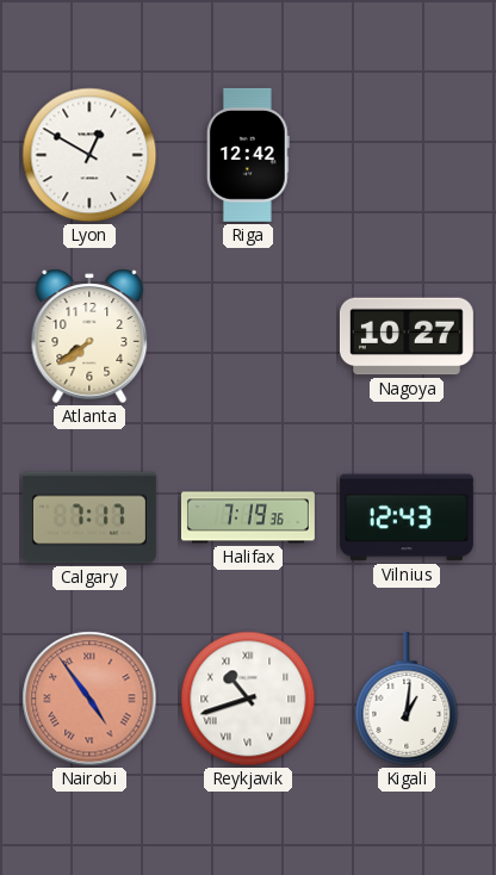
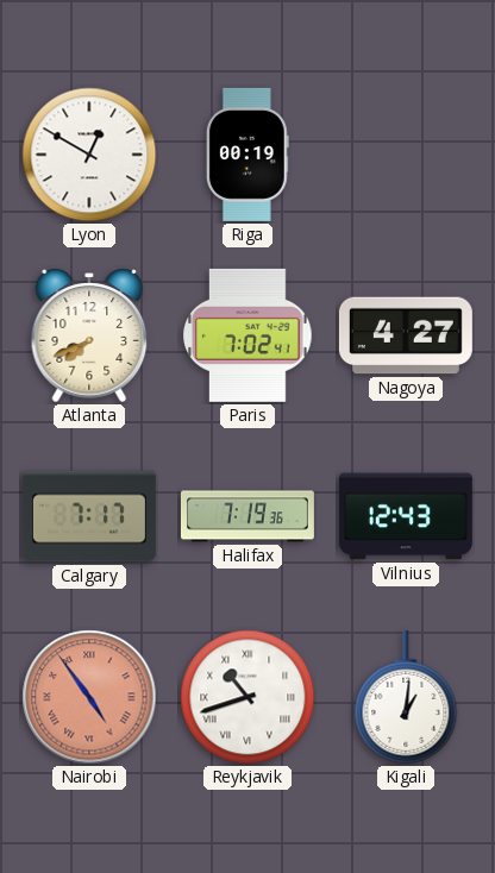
Riga: 12:42 -> 00:19
Atlanta: 7:39 -> 7:41
Paris: none -> 7:02
Nagoya: 10:27 -> 4:27
